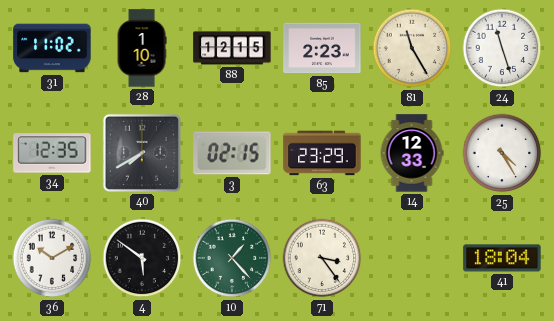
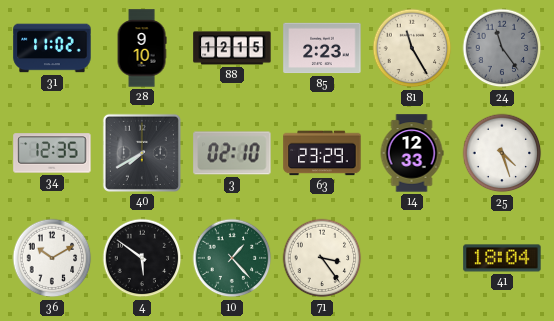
28: 1:10 -> 9:10
24: 11:27 -> 11:24
24 dial: white -> grey
3: 02:15 -> 02:10
25: 4:25 -> 4:27
